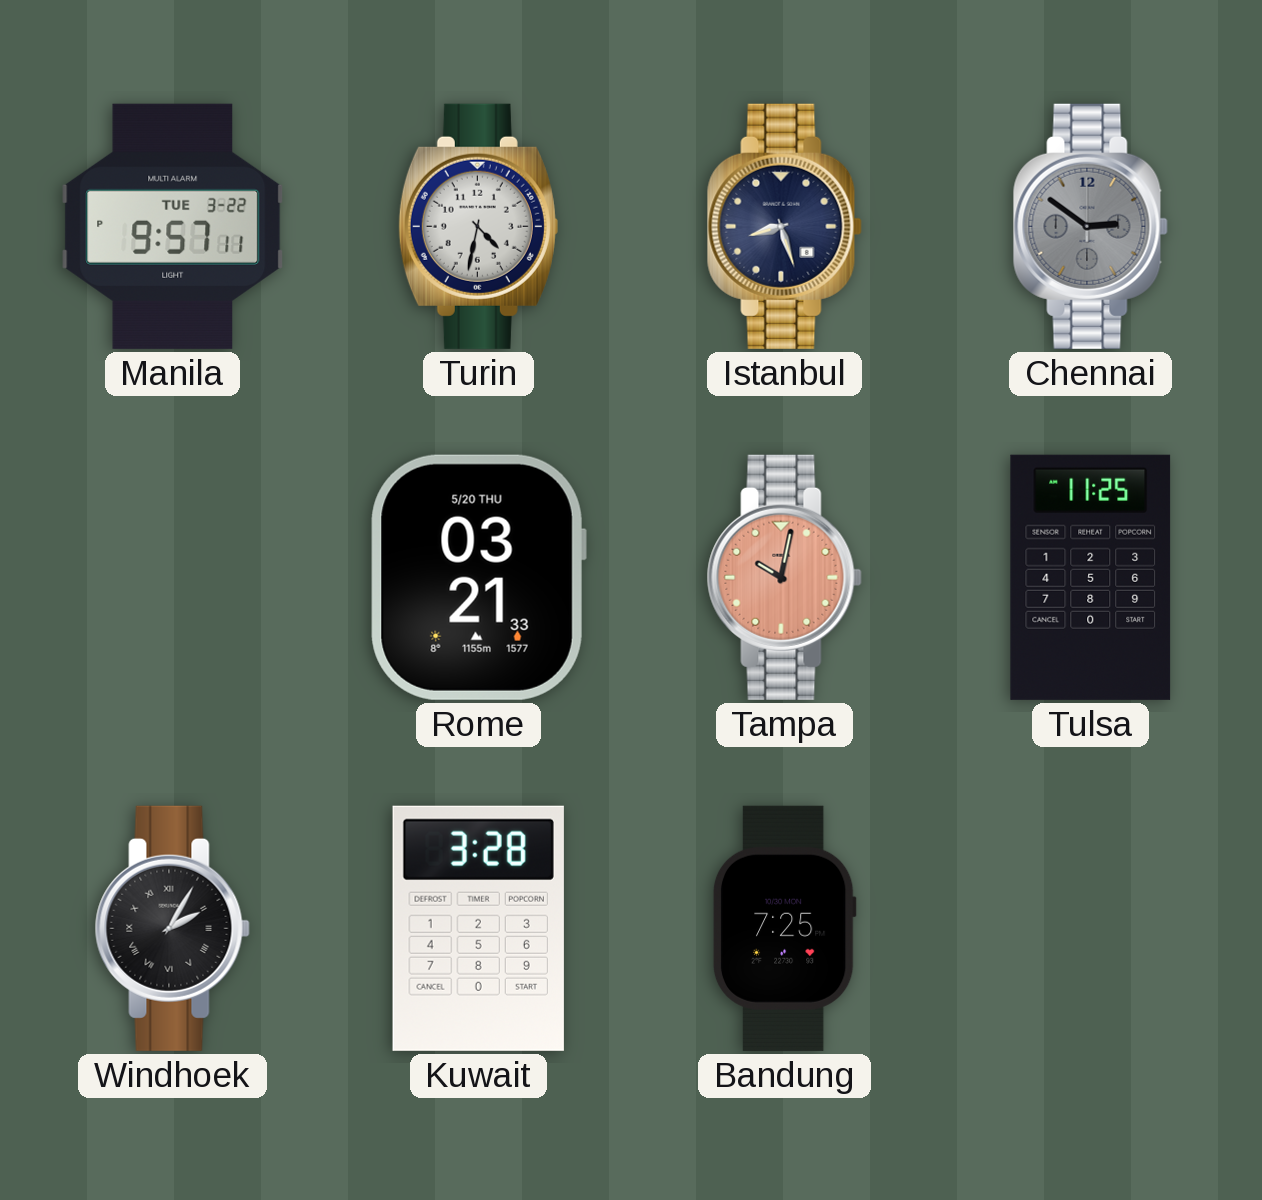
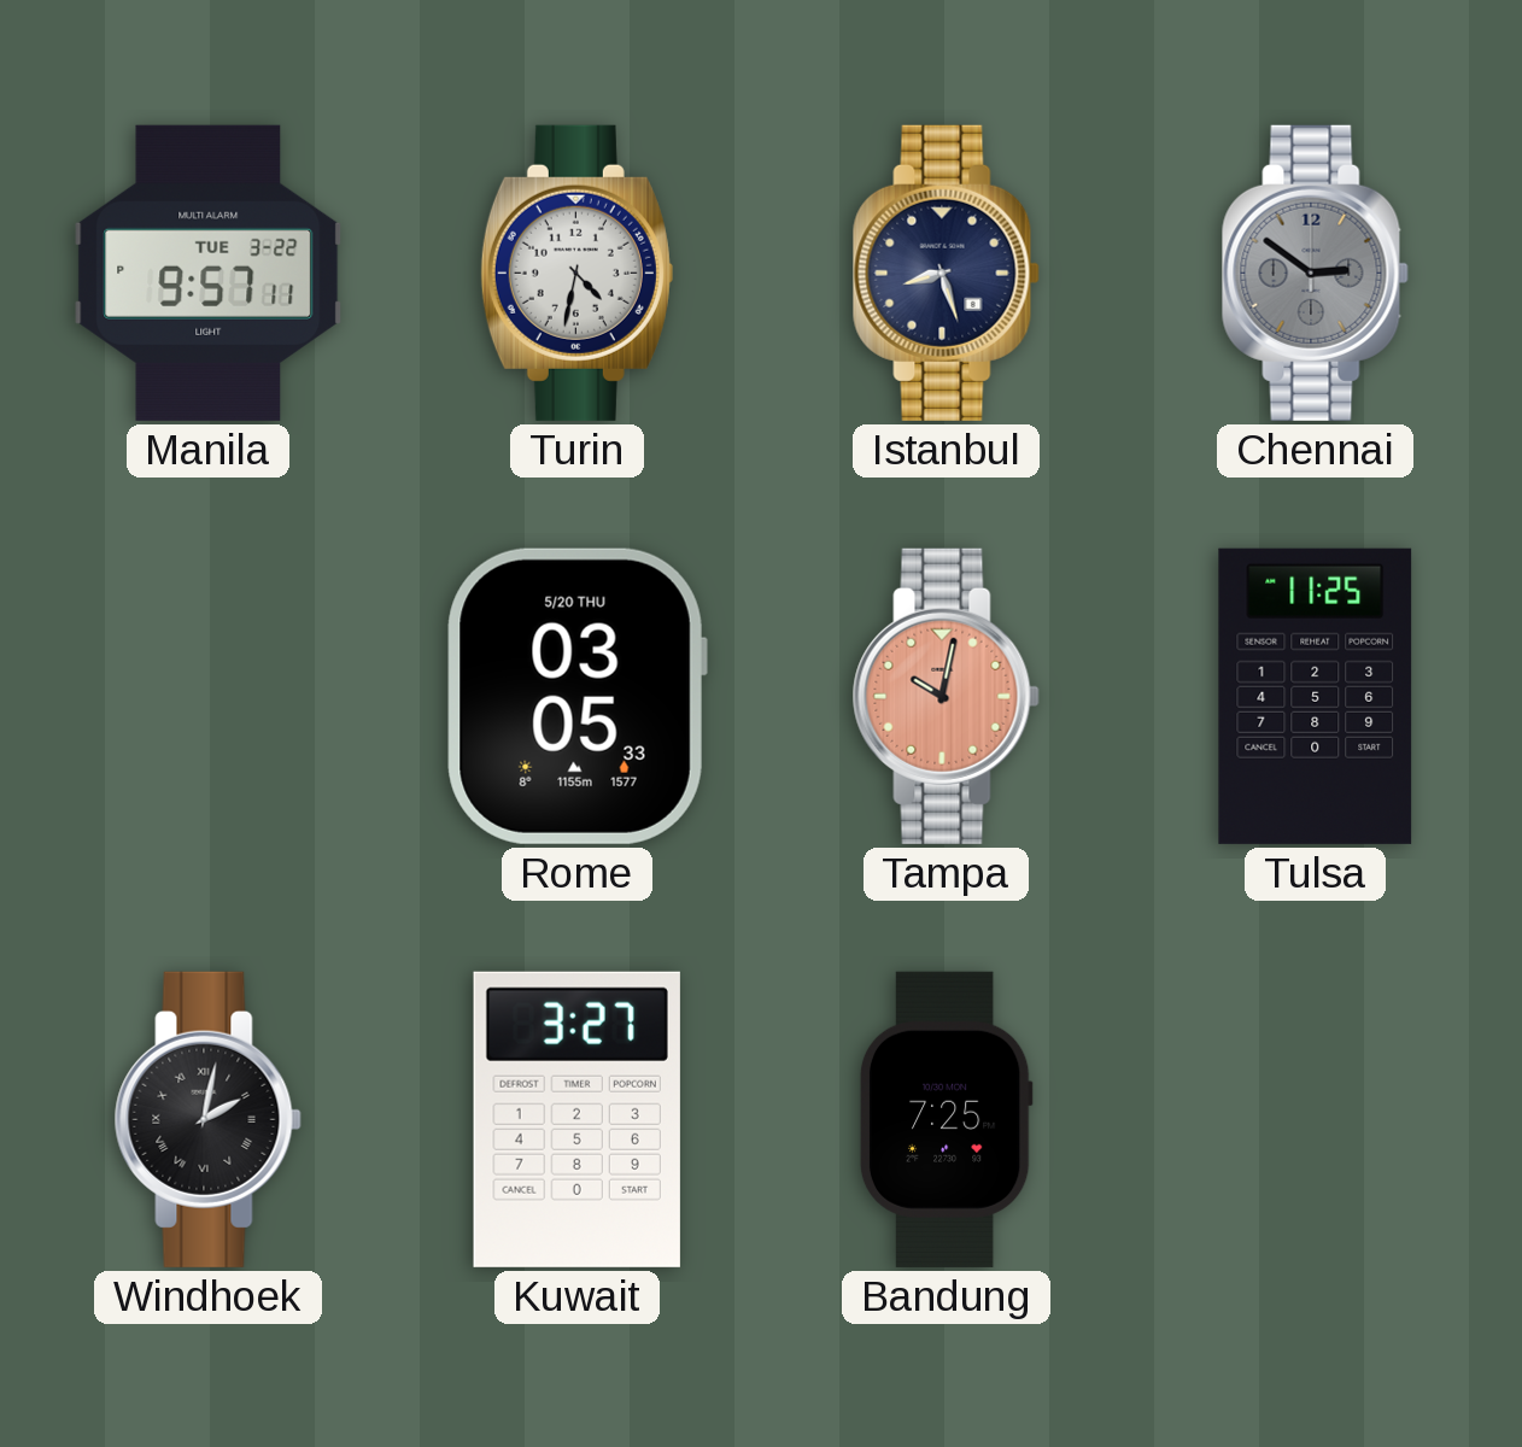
Rome: 03:21 -> 03:05
Windhoek: 2:05 -> 2:02
Kuwait: 3:28 -> 3:27
